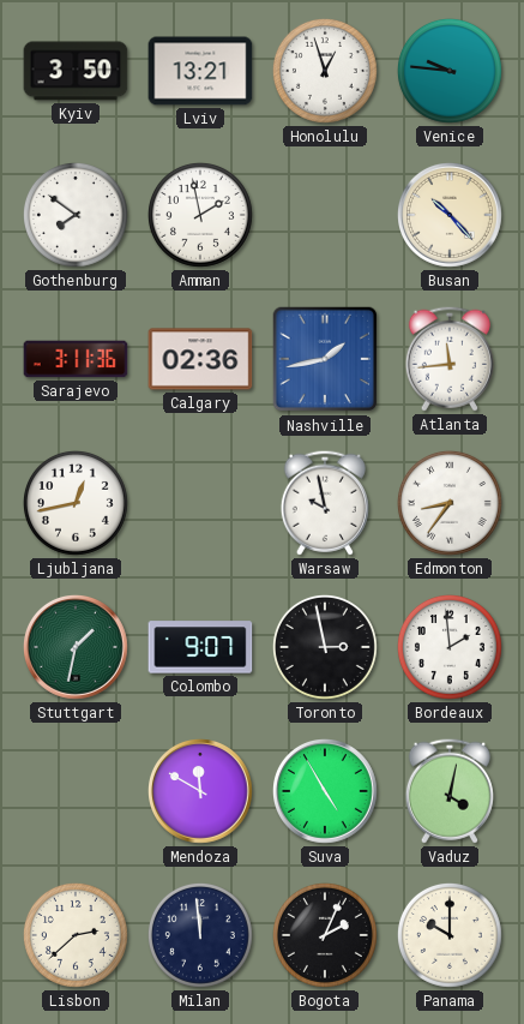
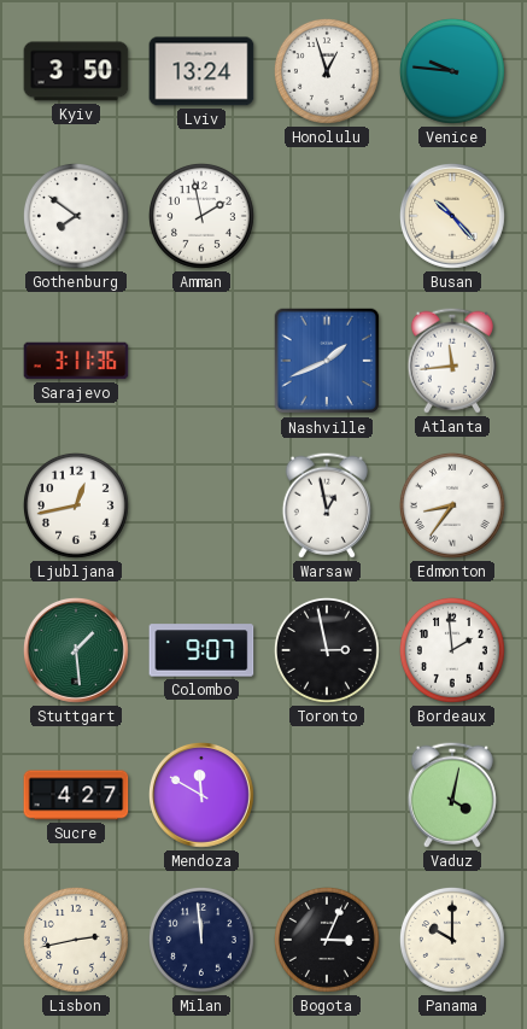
Lviv: 13:21 -> 13:24
Calgary: 02:36 -> none
Nashville: 1:43 -> 1:41
Warsaw: 9:58 -> 12:58
Stuttgart: 1:32 -> 1:29
Sucre: none -> 4:27
Suva: 4:55 -> none
Lisbon: 2:38 -> 2:43
Bogota: 2:04 -> 3:04
